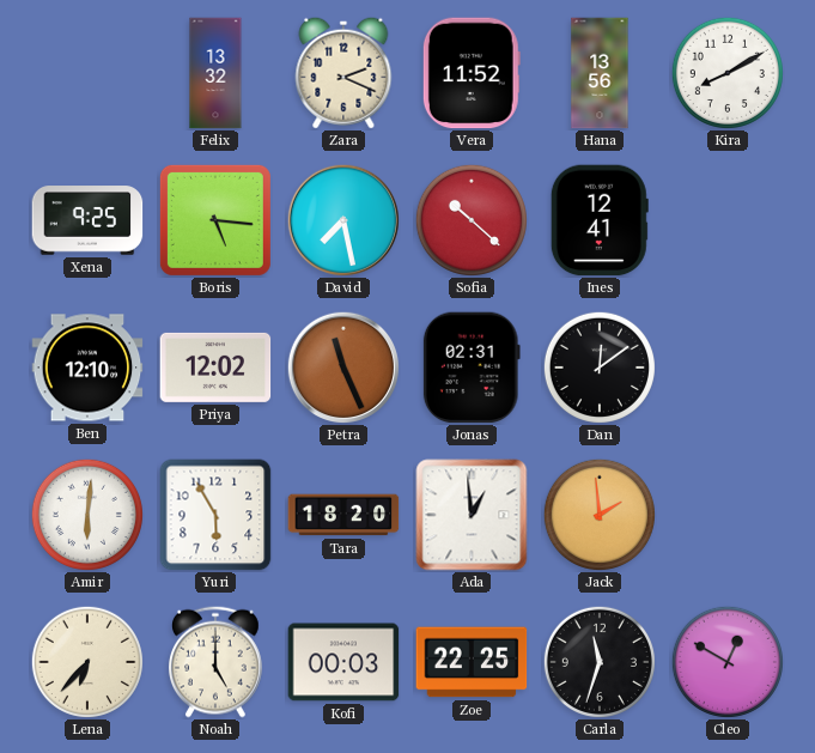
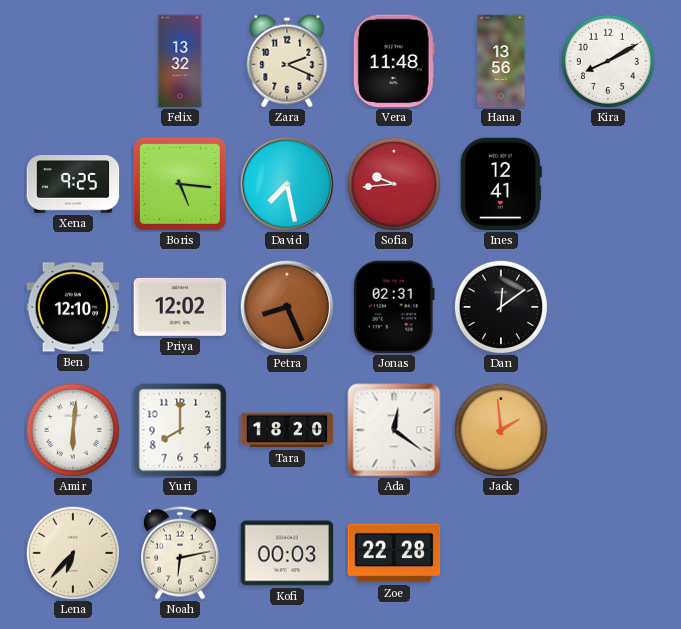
Vera: 11:52 -> 11:48
Sofia: 10:22 -> 9:44
Petra: 11:26 -> 8:26
Yuri: 5:55 -> 8:00
Ada: 12:59 -> 12:21
Noah: 5:00 -> 6:13
Zoe: 22:25 -> 22:28
Carla: 11:33 -> none
Cleo: 12:50 -> none
